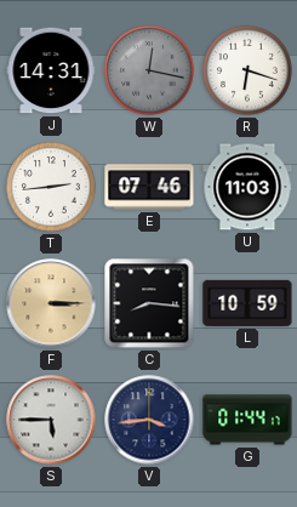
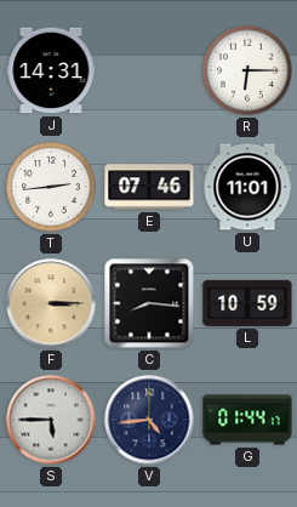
W: 12:17 -> none
R: 6:18 -> 6:15
U: 11:03 -> 11:01
V: 3:44 -> 4:44
